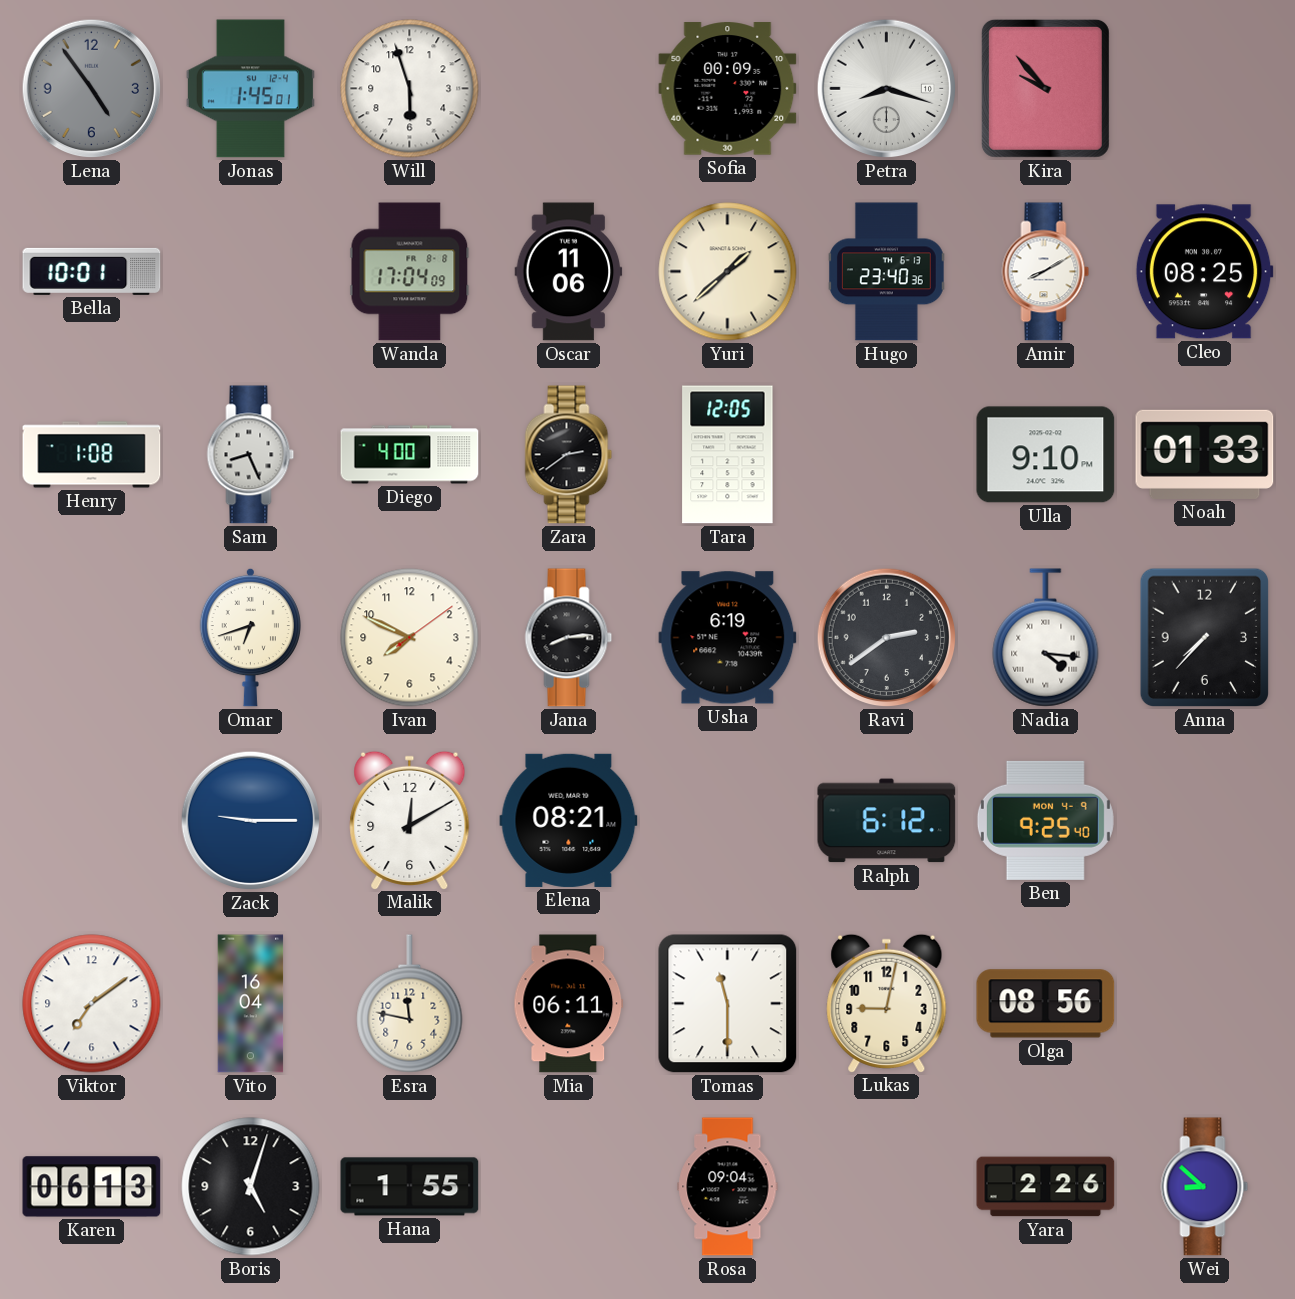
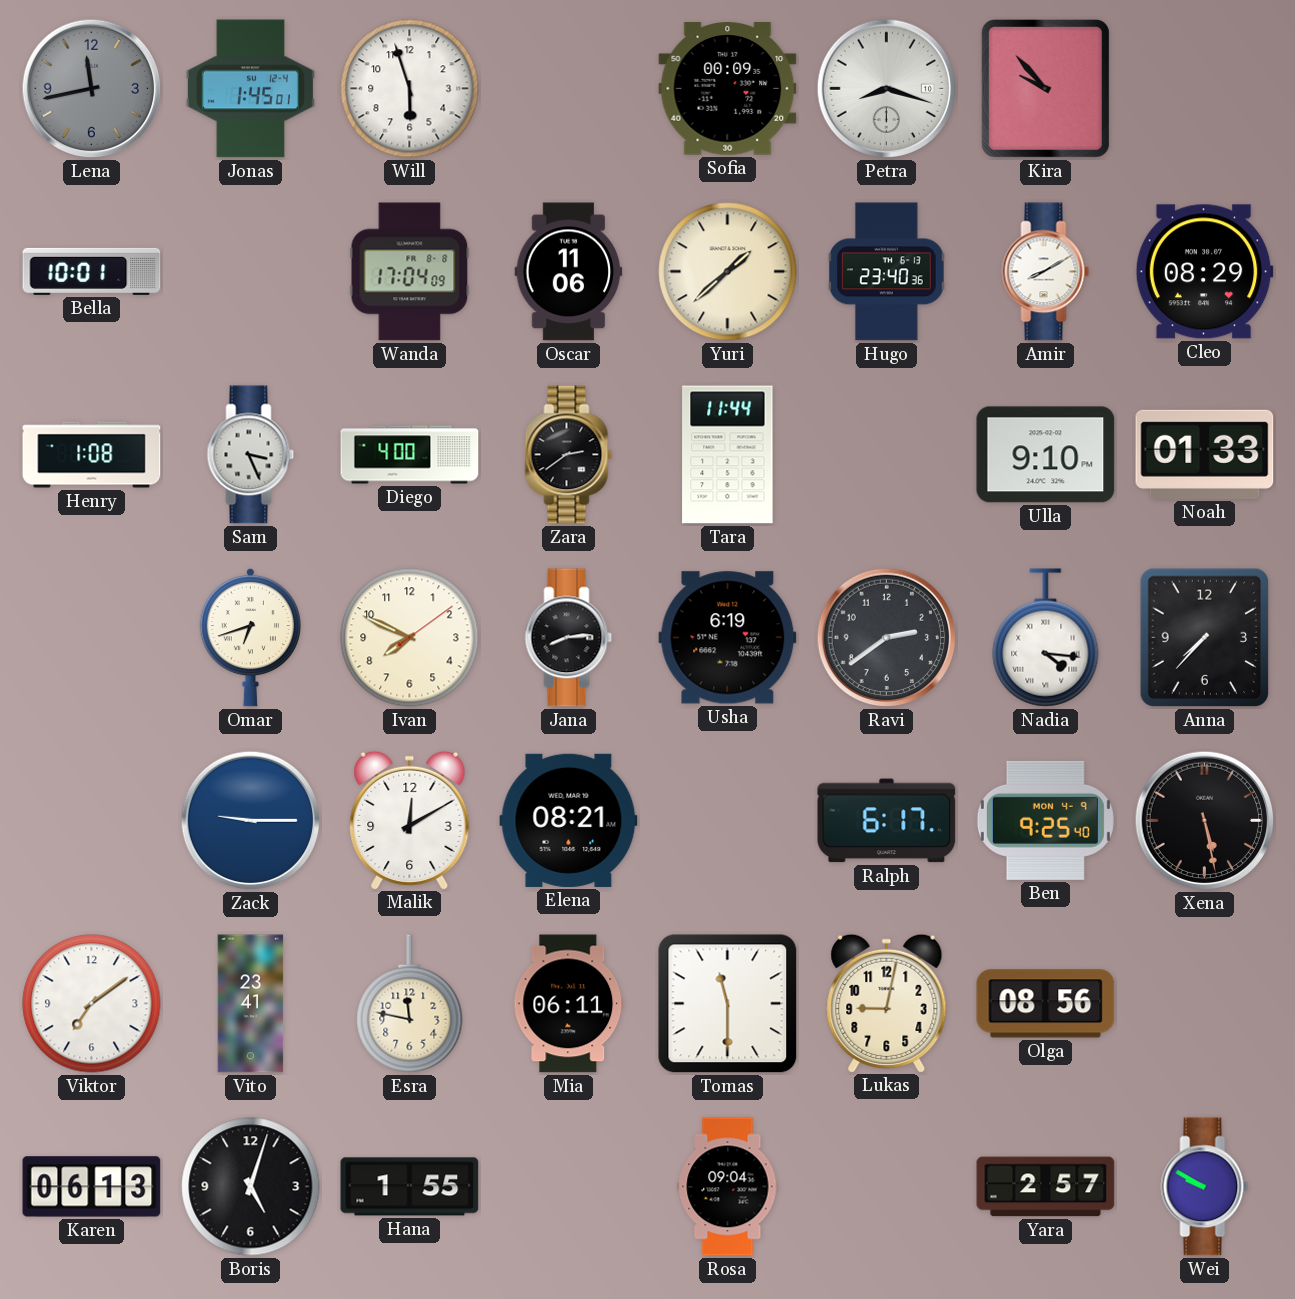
Lena: 4:54 -> 11:43
Cleo: 08:25 -> 08:29
Sam: 8:26 -> 3:26
Tara: 12:05 -> 11:44
Ralph: 6:12 -> 6:17
Xena: none -> 5:28
Vito: 16:04 -> 23:41
Yara: 2:26 -> 2:57
Wei: 8:52 -> 9:50
